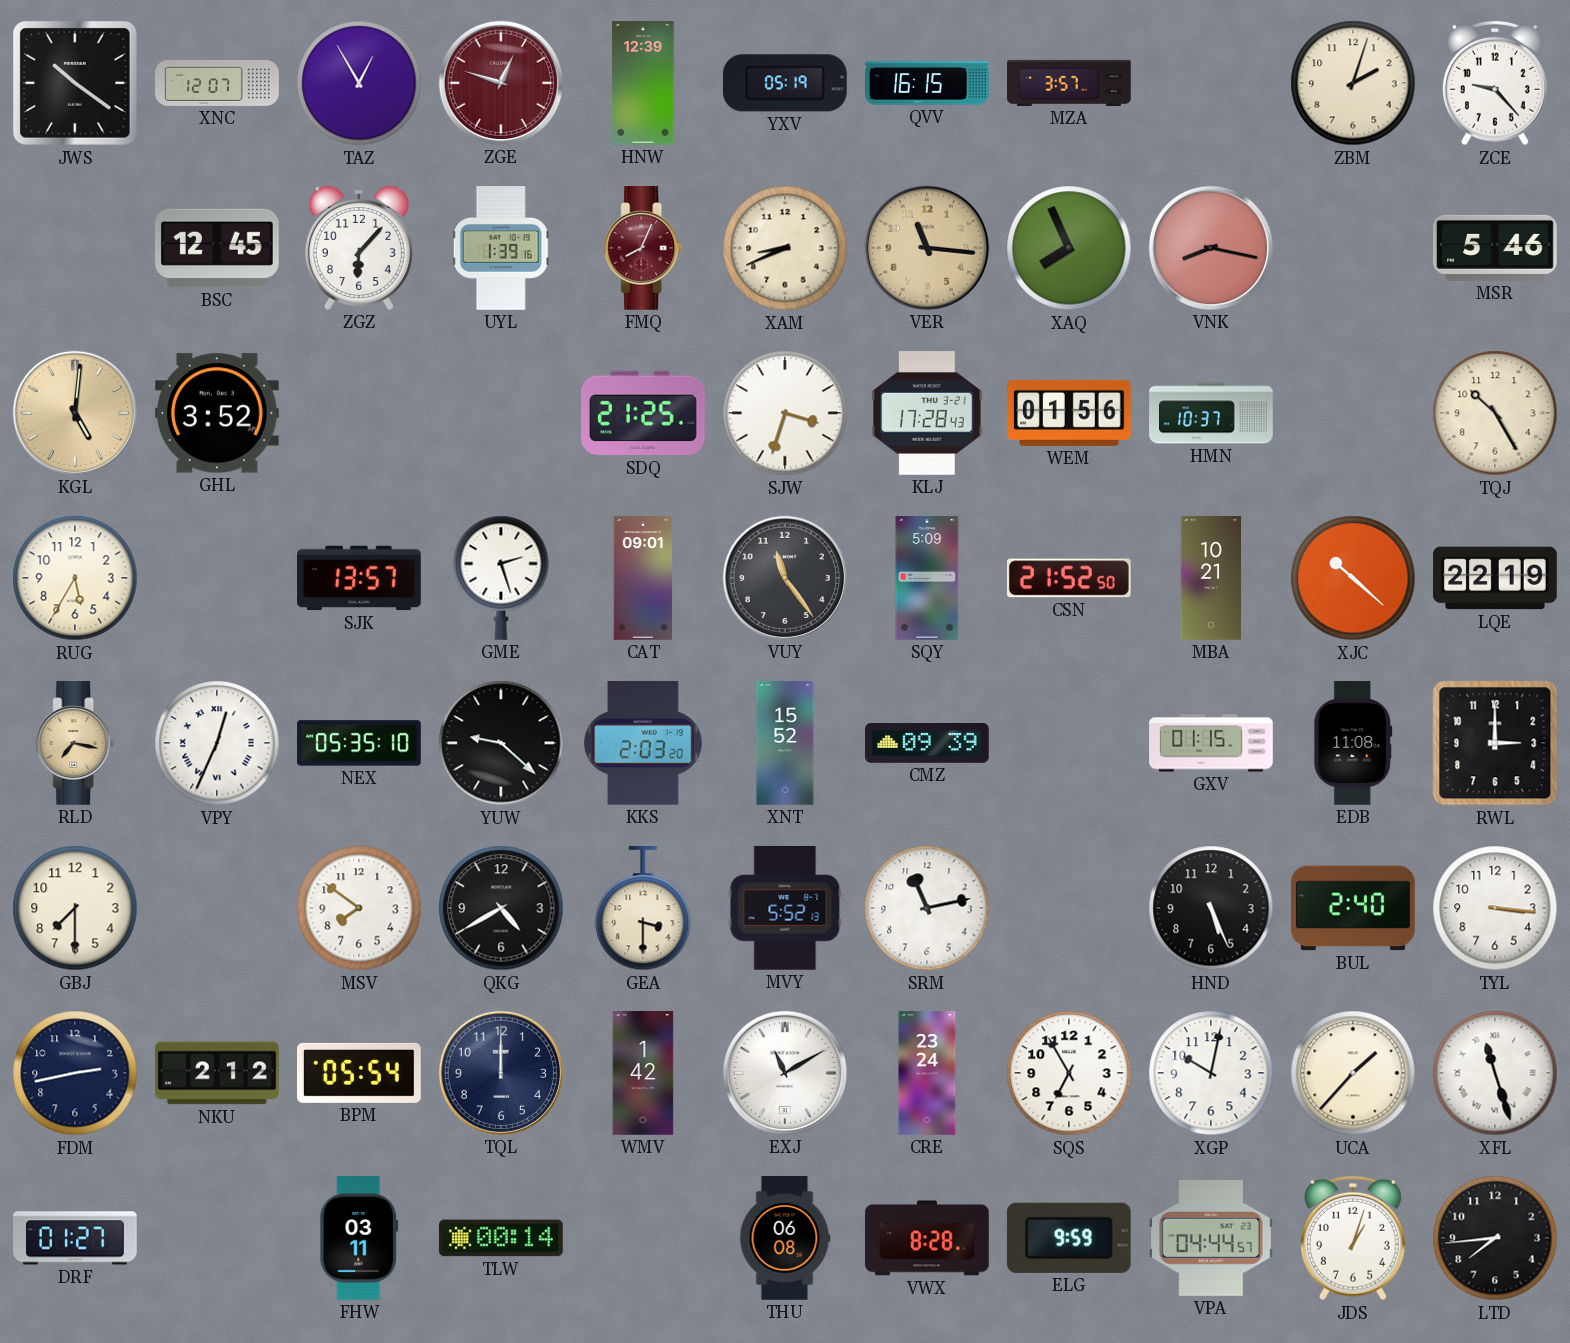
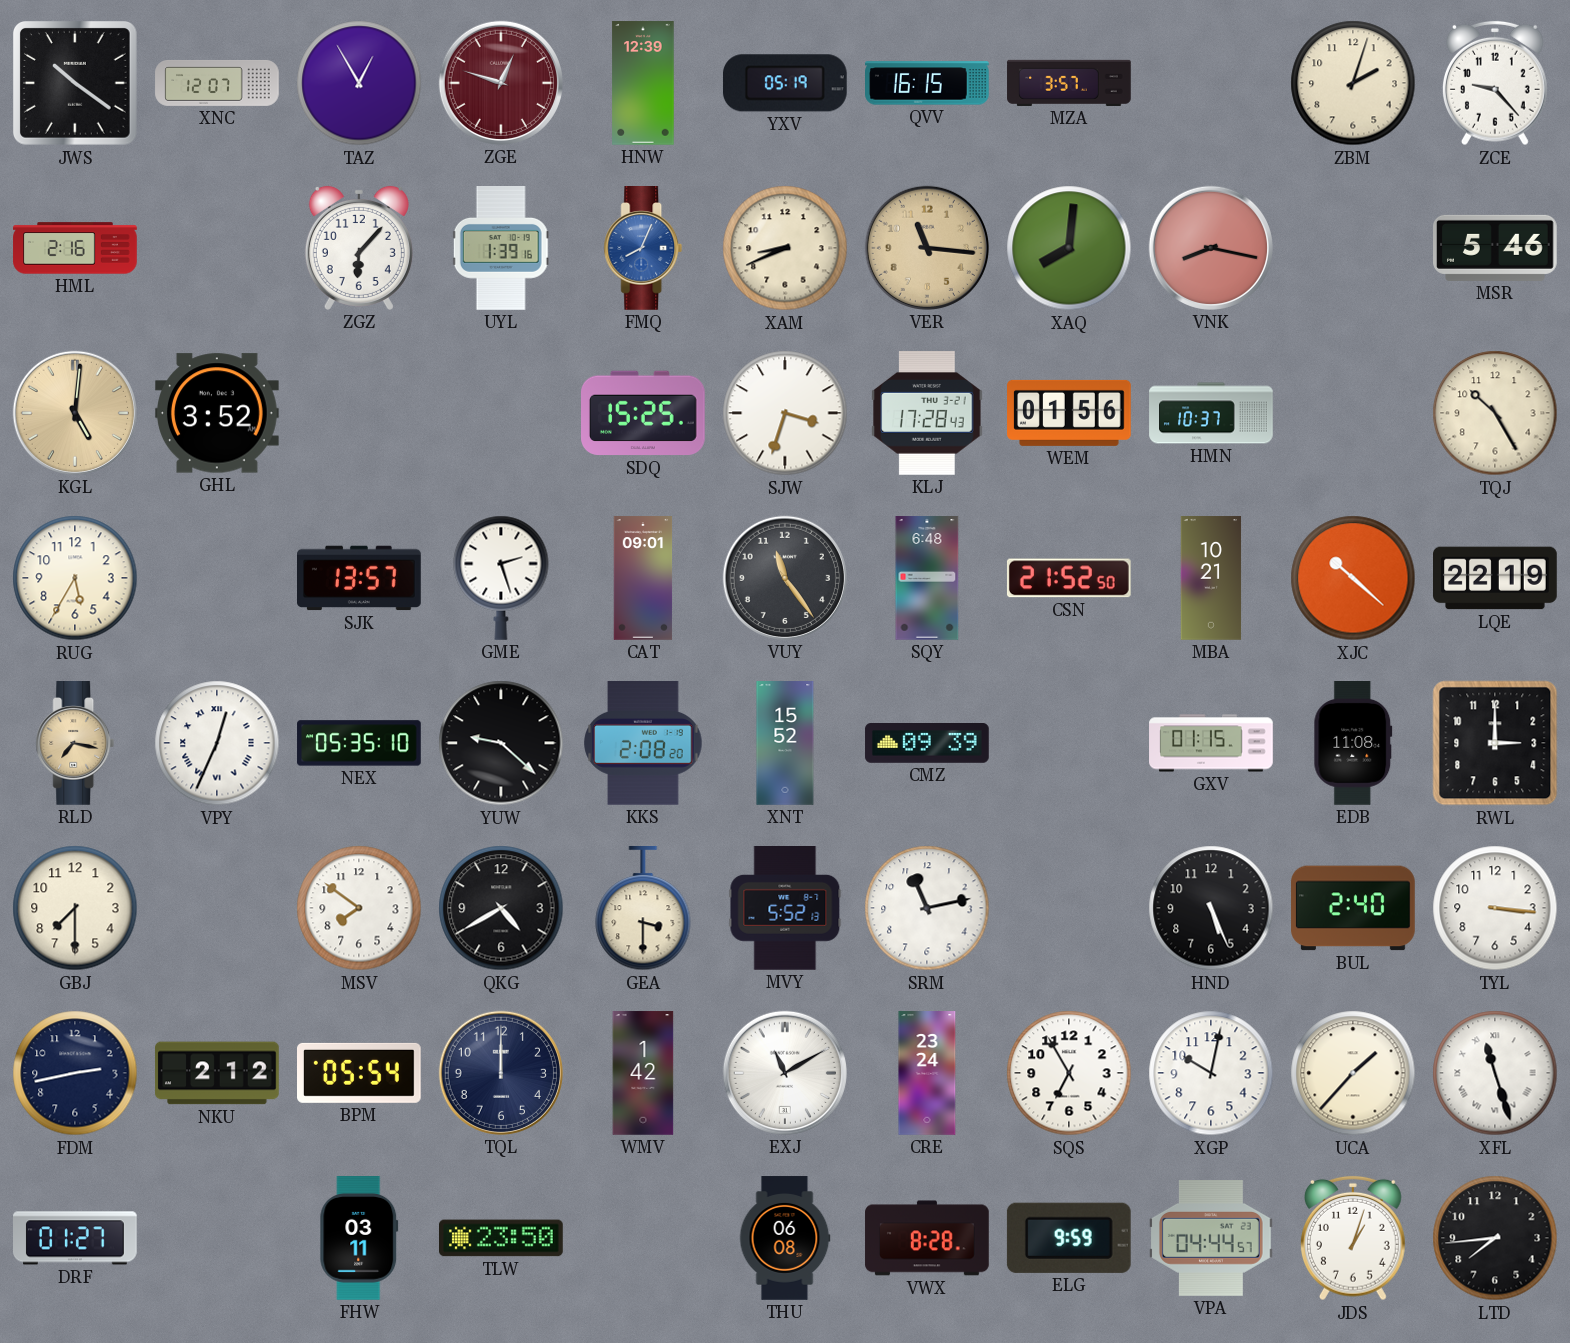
HML: none -> 2:16
BSC: 12:45 -> none
FMQ dial: burgundy -> blue
XAQ: 7:56 -> 8:01
SDQ: 21:25 -> 15:25
SQY: 5:09 -> 6:48
KKS: 2:03 -> 2:08
TLW: 00:14 -> 23:50
